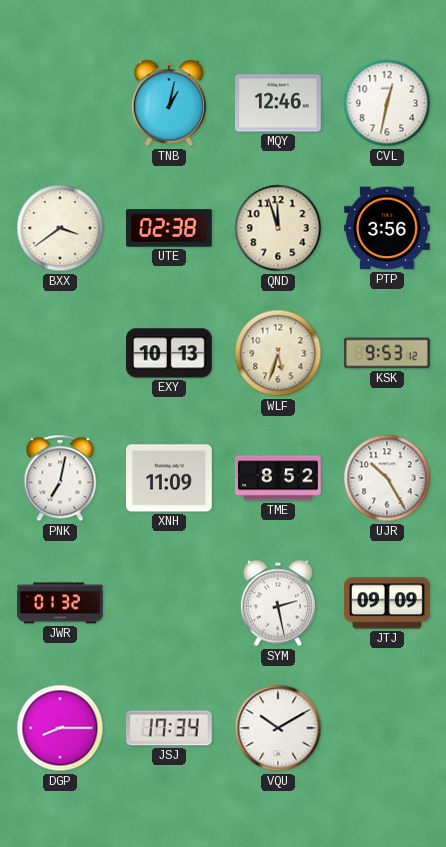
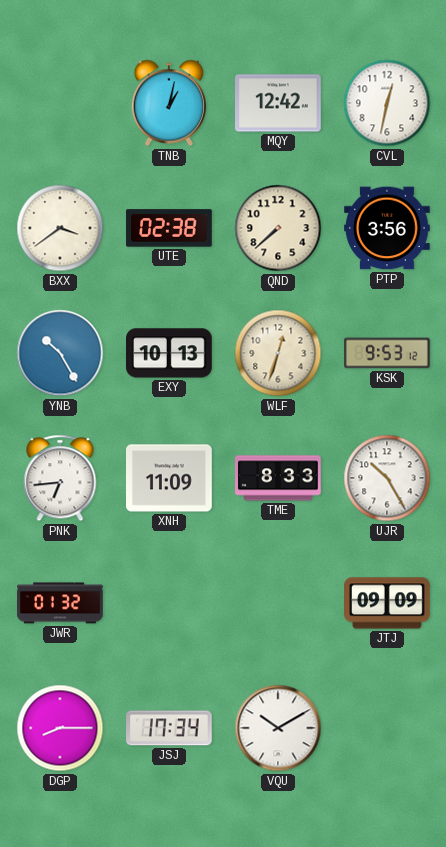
MQY: 12:46 -> 12:42
QND: 11:57 -> 7:38
YNB: none -> 10:25
WLF: 5:33 -> 12:33
PNK: 7:02 -> 6:44
TME: 8:52 -> 8:33
SYM: 2:28 -> none
